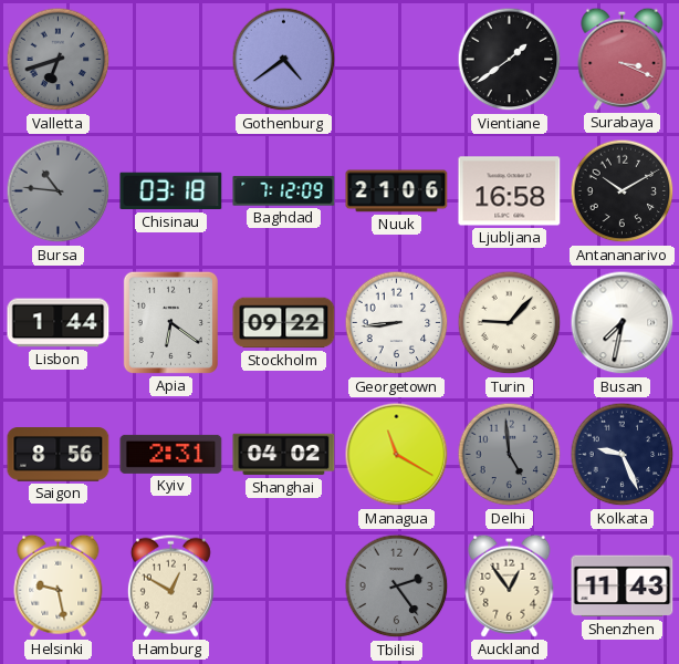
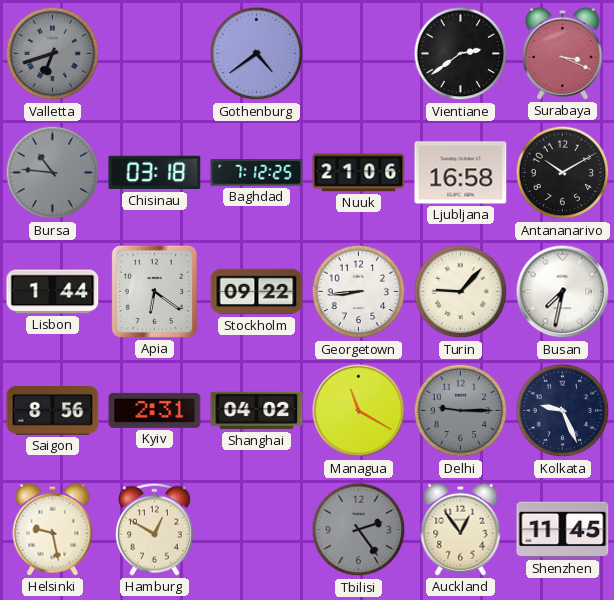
Vientiane: 1:39 -> 2:39
Baghdad: 7:12:09 -> 7:12:25
Delhi: 4:59 -> 9:15
Shenzhen: 11:43 -> 11:45
